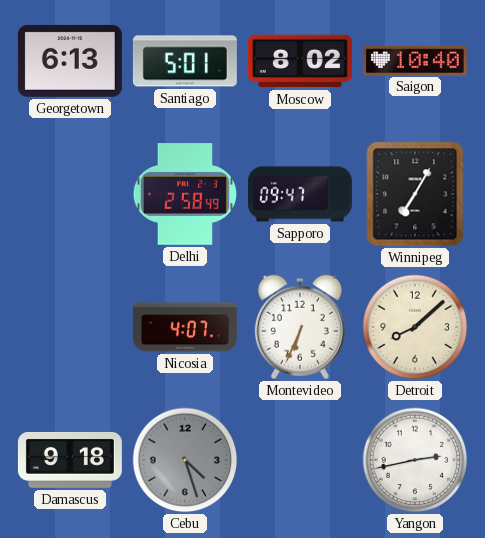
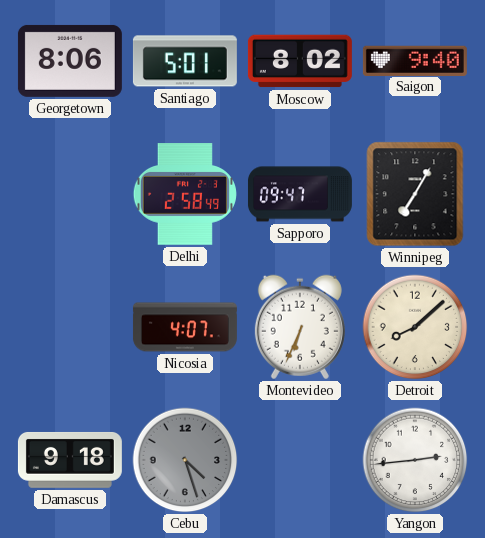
Georgetown: 6:13 -> 8:06
Saigon: 10:40 -> 9:40
Yangon: 2:43 -> 2:44
